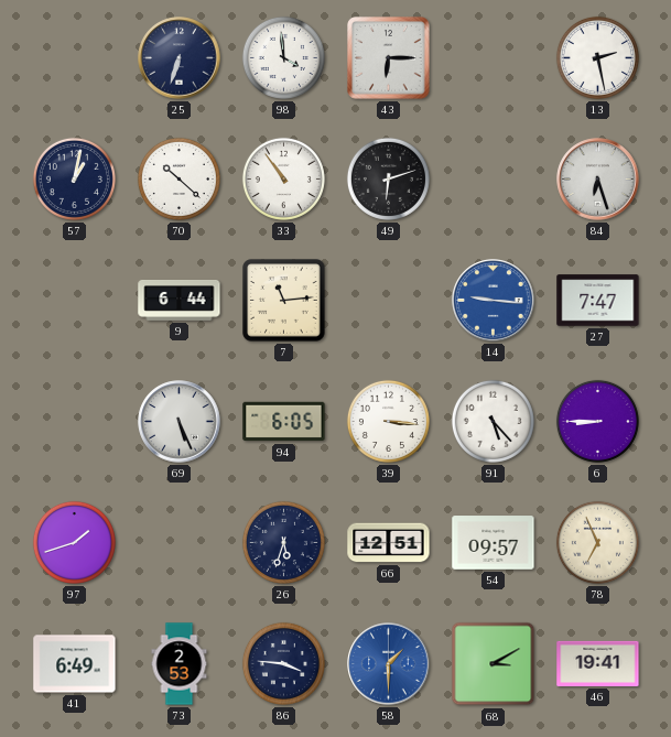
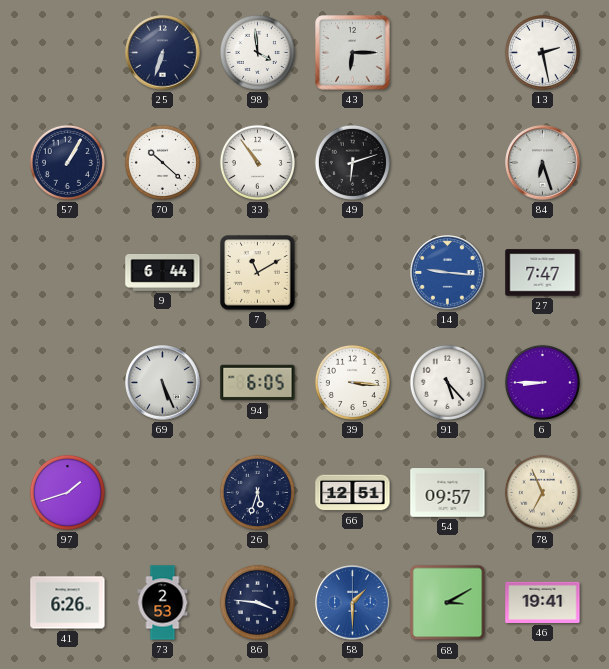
57: 1:02 -> 1:05
7: 11:14 -> 11:10
41: 6:49 -> 6:26
